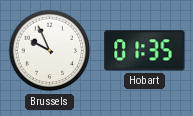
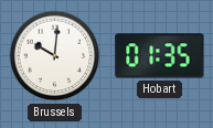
Brussels: 9:56 -> 10:01
